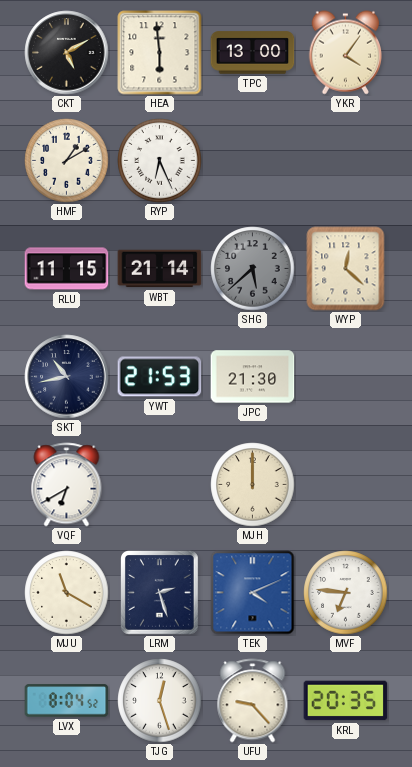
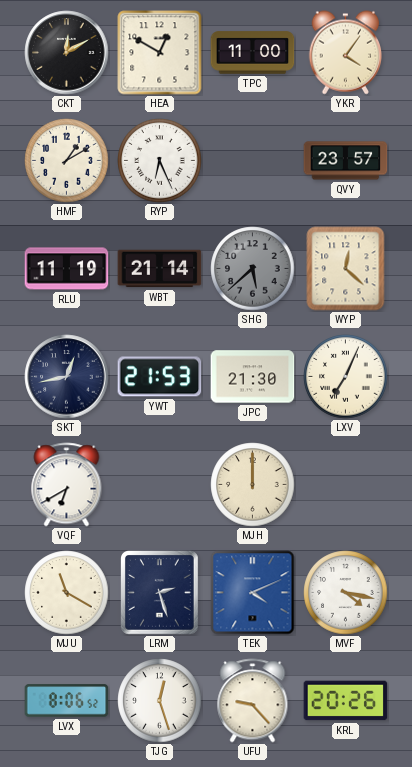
CKT: 5:10 -> 12:10
HEA: 5:59 -> 12:50
TPC: 13:00 -> 11:00
QVY: none -> 23:57
RLU: 11:15 -> 11:19
SKT: 10:43 -> 12:43
LXV: none -> 7:04
MVF: 6:46 -> 4:17
LVX: 8:04 -> 8:06
KRL: 20:35 -> 20:26
